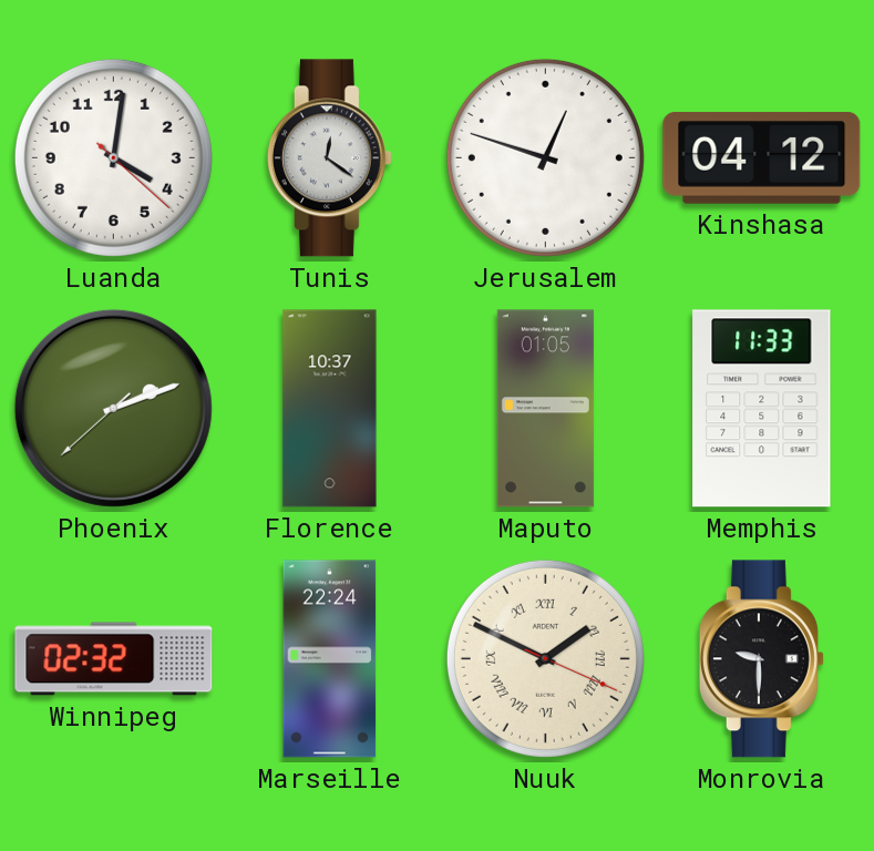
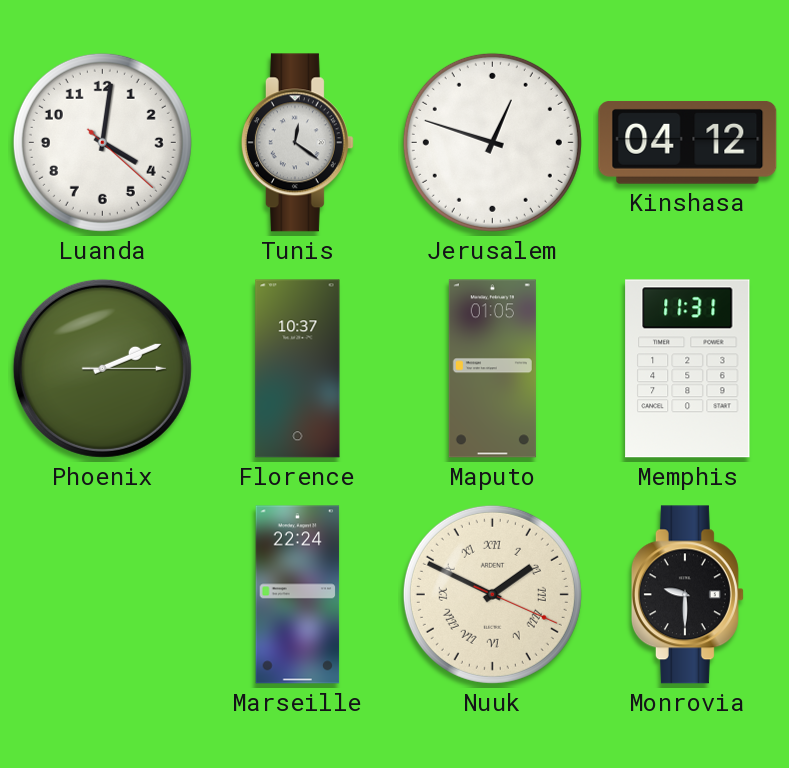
Phoenix: 2:11:38 -> 2:11:15
Memphis: 11:33 -> 11:31
Winnipeg: 02:32 -> none
